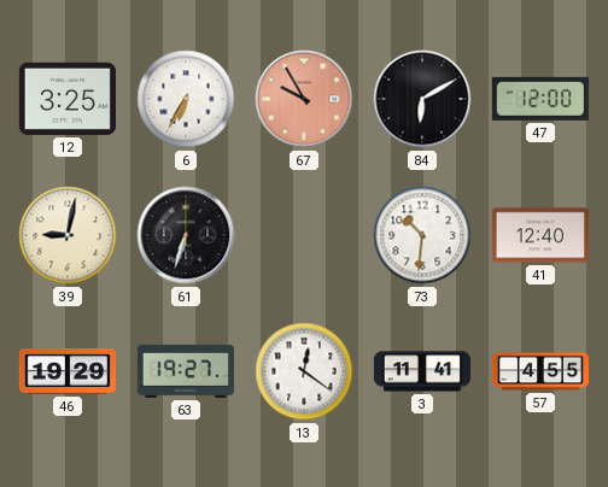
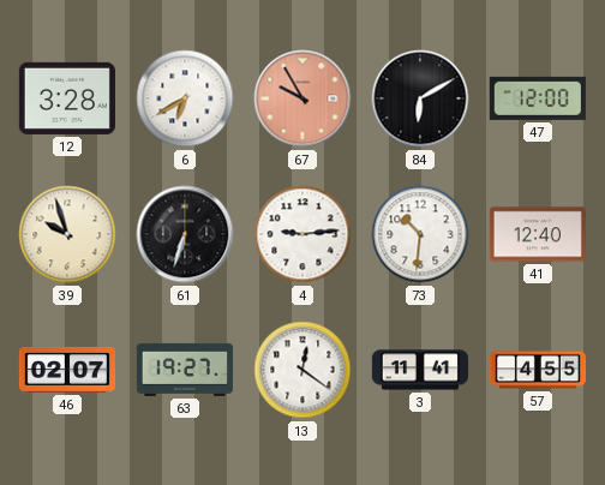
12: 3:25 -> 3:28
6: 6:35 -> 6:40
39: 9:02 -> 9:57
4: none -> 9:14
46: 19:29 -> 02:07
